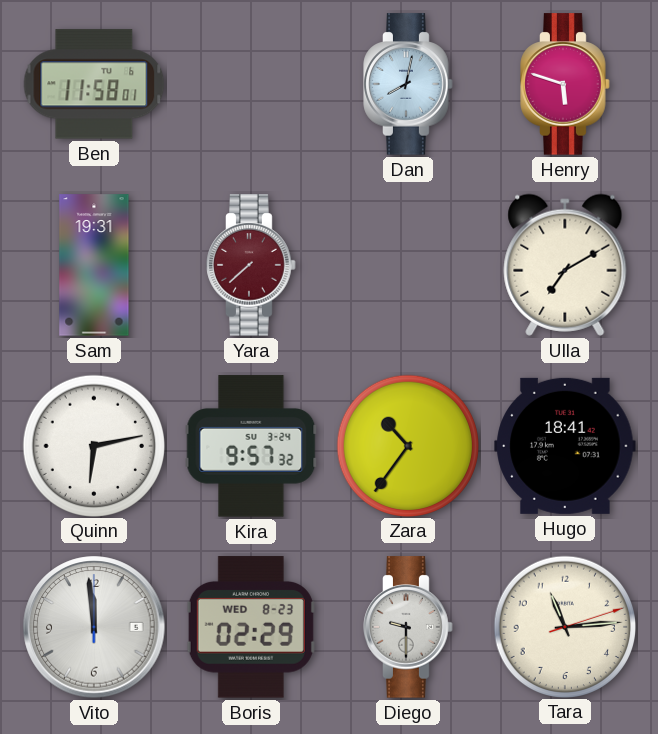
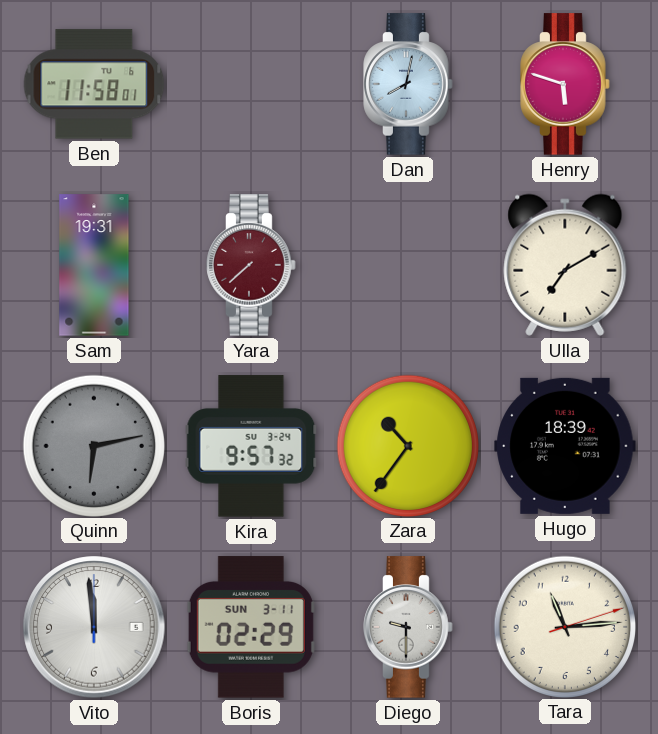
Quinn dial: white -> grey
Hugo: 18:41 -> 18:39
Boris date: WED 8-23 -> SUN 3-11
